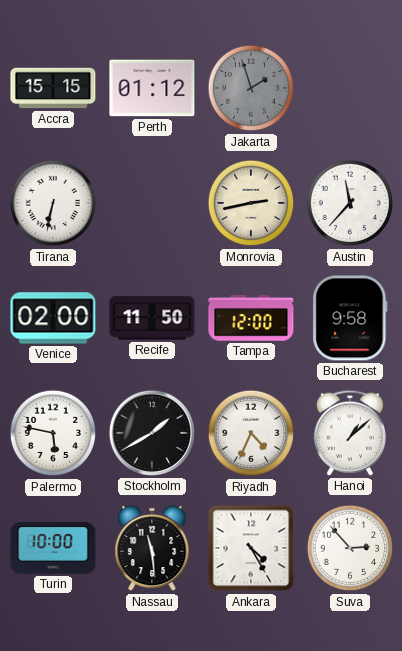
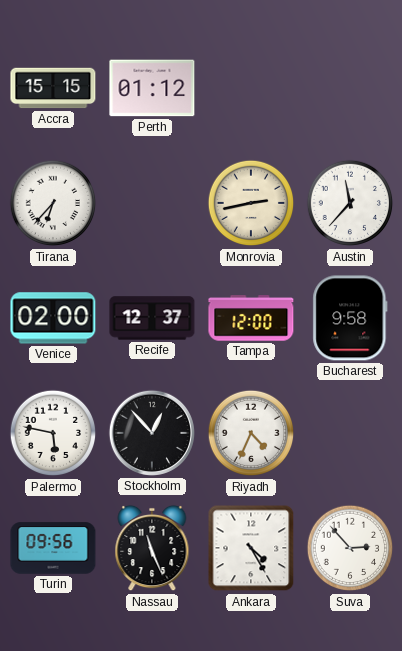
Jakarta: 1:57 -> none
Tirana: 6:32 -> 6:37
Recife: 11:50 -> 12:37
Stockholm: 1:40 -> 12:53
Hanoi: 1:08 -> none
Turin: 10:00 -> 09:56
Nassau: 11:29 -> 11:26
